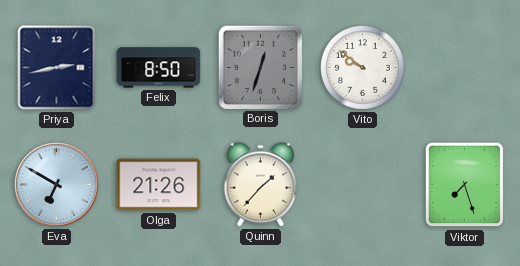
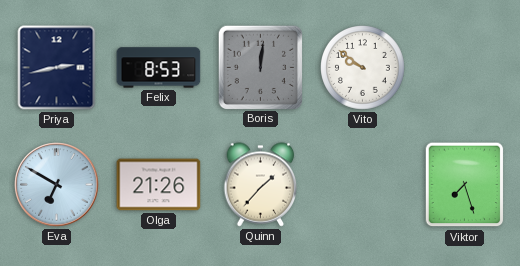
Felix: 8:50 -> 8:53
Boris: 12:33 -> 12:01
